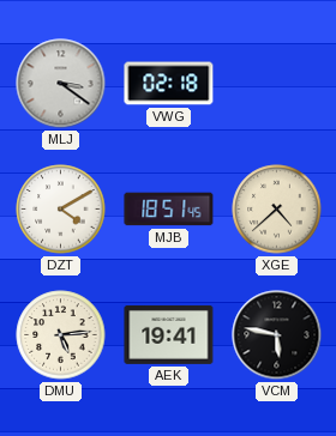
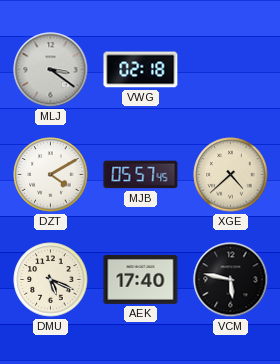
MJB: 18:51 -> 05:57
DMU: 5:14 -> 5:19
AEK: 19:41 -> 17:40
